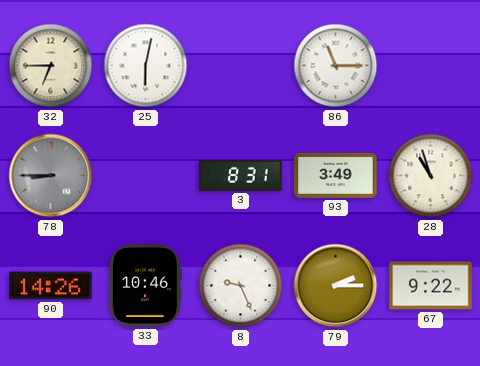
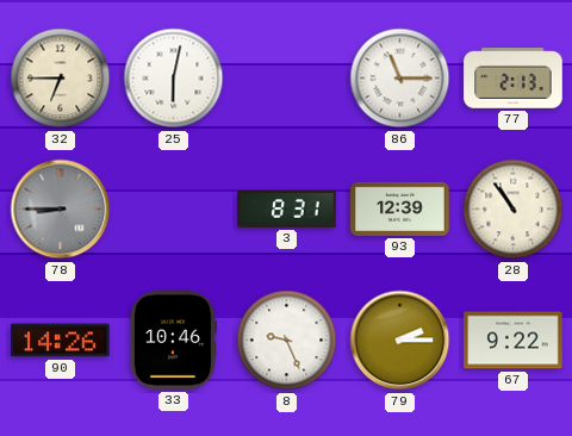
77: none -> 2:13
93: 3:49 -> 12:39
28: 10:57 -> 10:54
